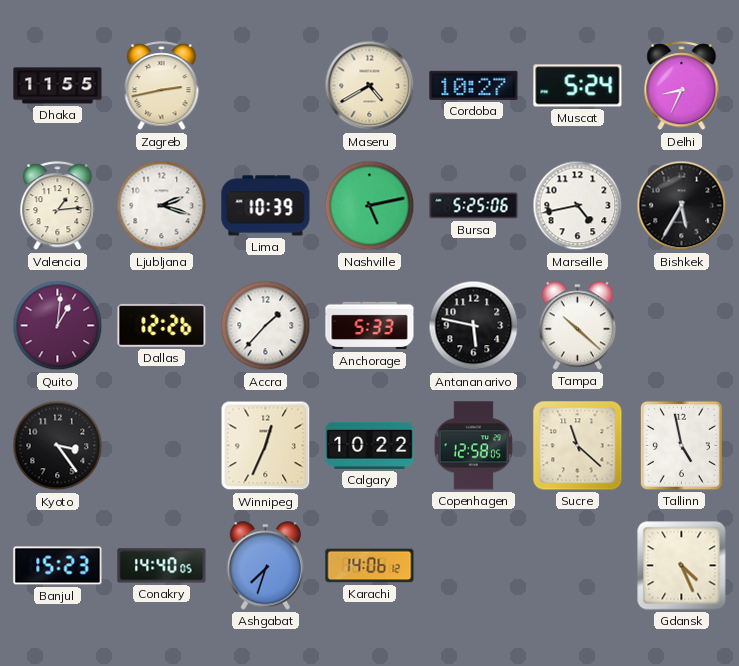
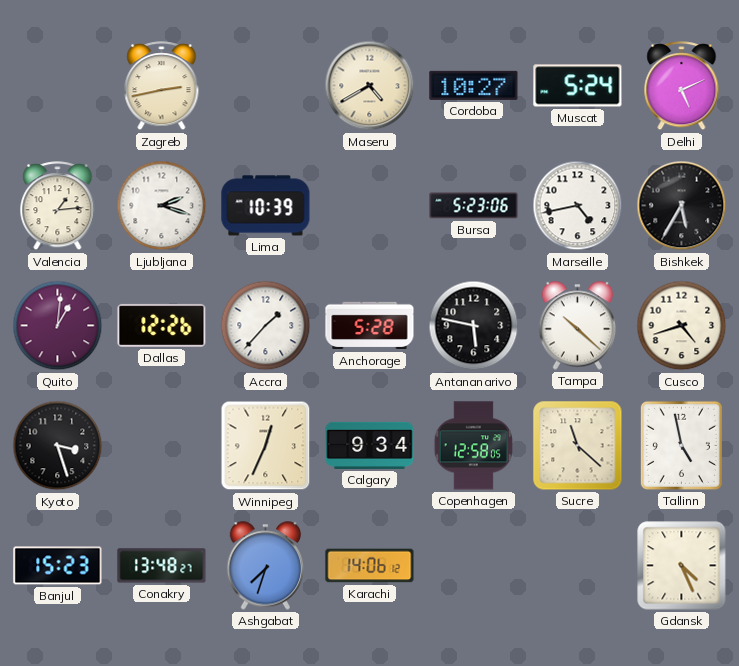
Dhaka: 11:55 -> none
Delhi: 8:34 -> 5:11
Nashville: 5:13 -> none
Bursa: 5:25 -> 5:23
Anchorage: 5:33 -> 5:28
Cusco: none -> 4:42
Kyoto: 3:24 -> 3:27
Calgary: 10:22 -> 9:34
Conakry: 14:40 -> 13:48
